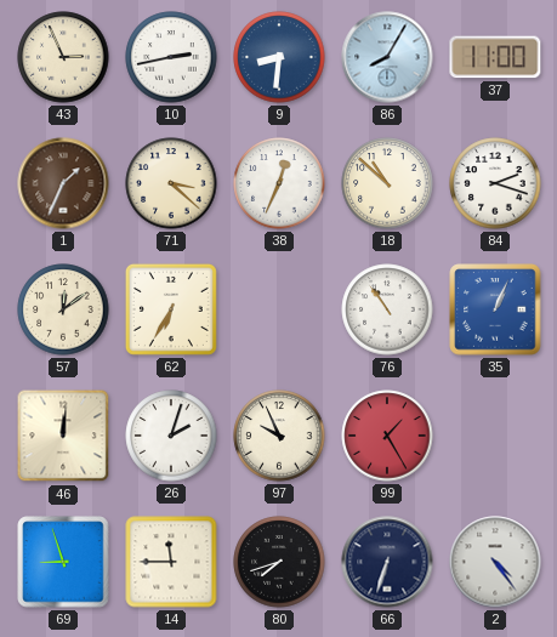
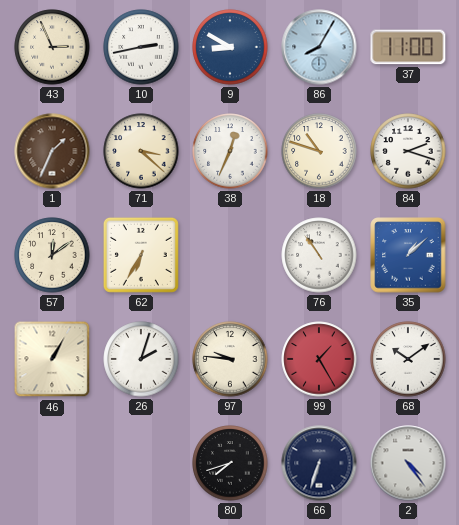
9: 8:31 -> 8:50
18: 10:52 -> 10:48
35: 1:04 -> 1:08
46: 12:01 -> 1:05
97: 9:56 -> 9:46
68: none -> 10:09
69: 8:57 -> none
14: 11:45 -> none
